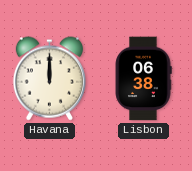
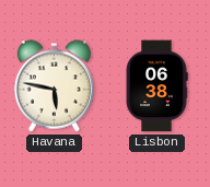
Havana: 12:00 -> 5:47
